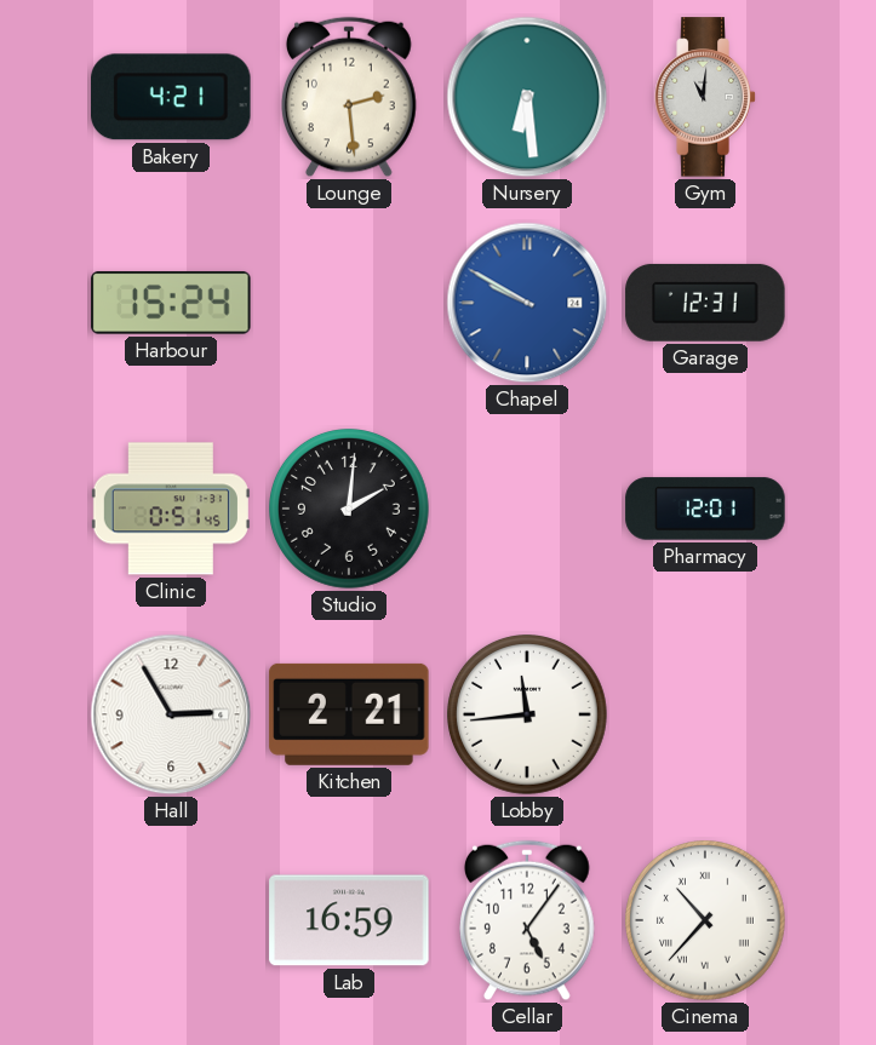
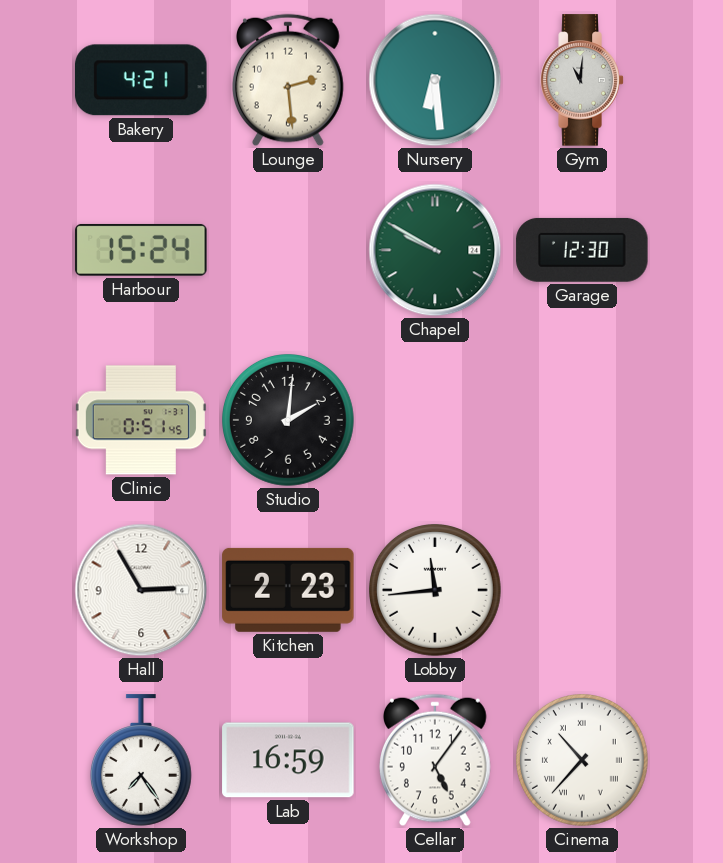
Chapel dial: blue -> green
Garage: 12:31 -> 12:30
Pharmacy: 12:01 -> none
Kitchen: 2:21 -> 2:23
Workshop: none -> 7:24
